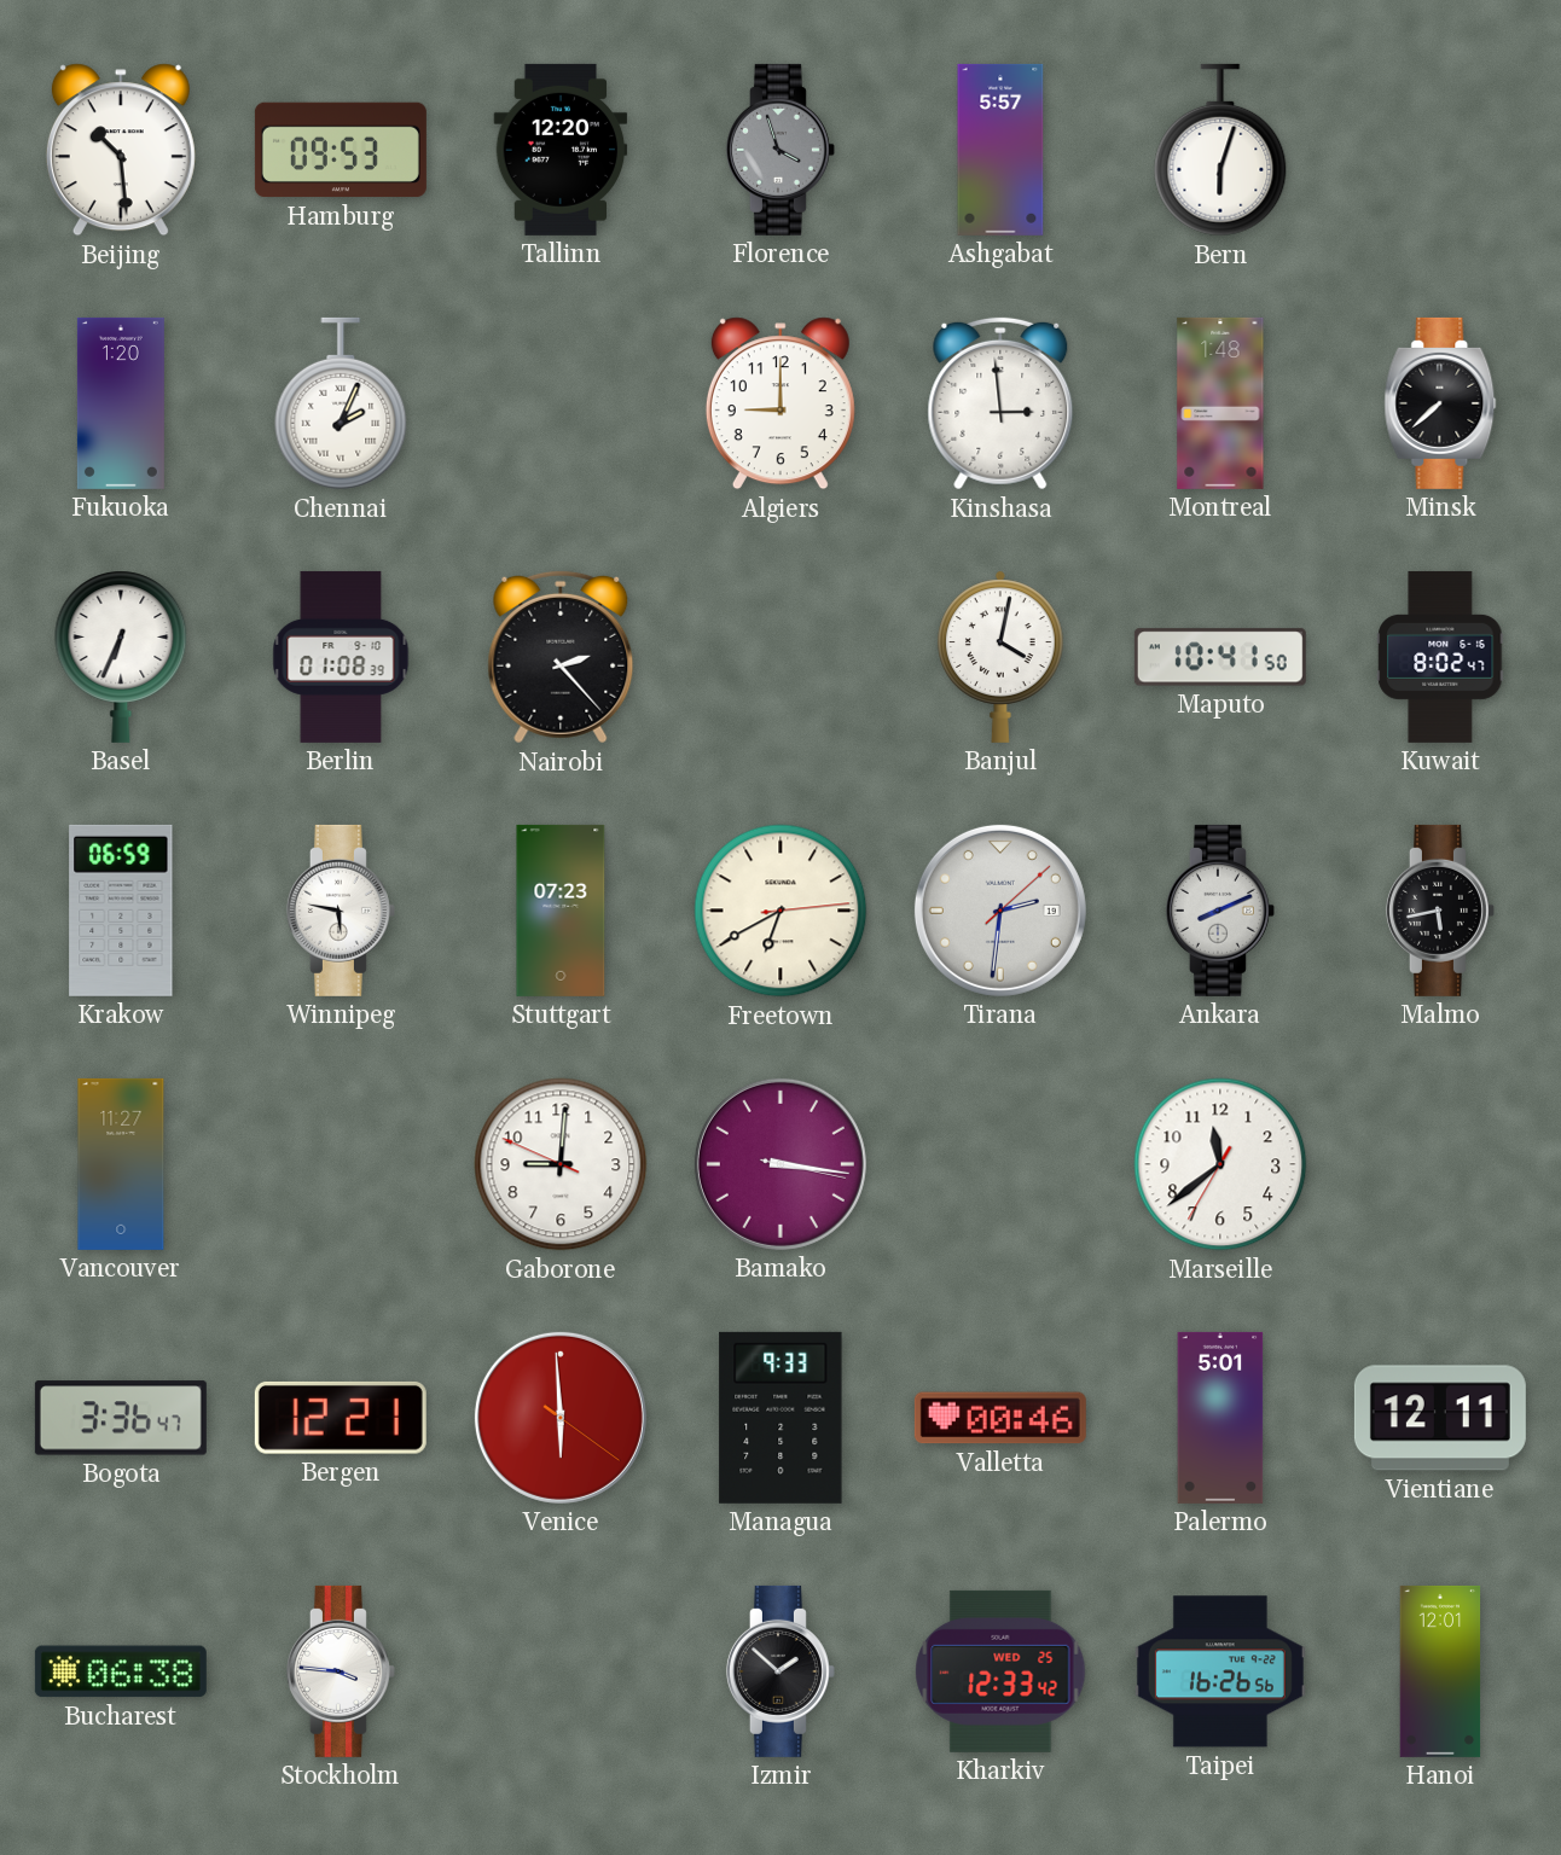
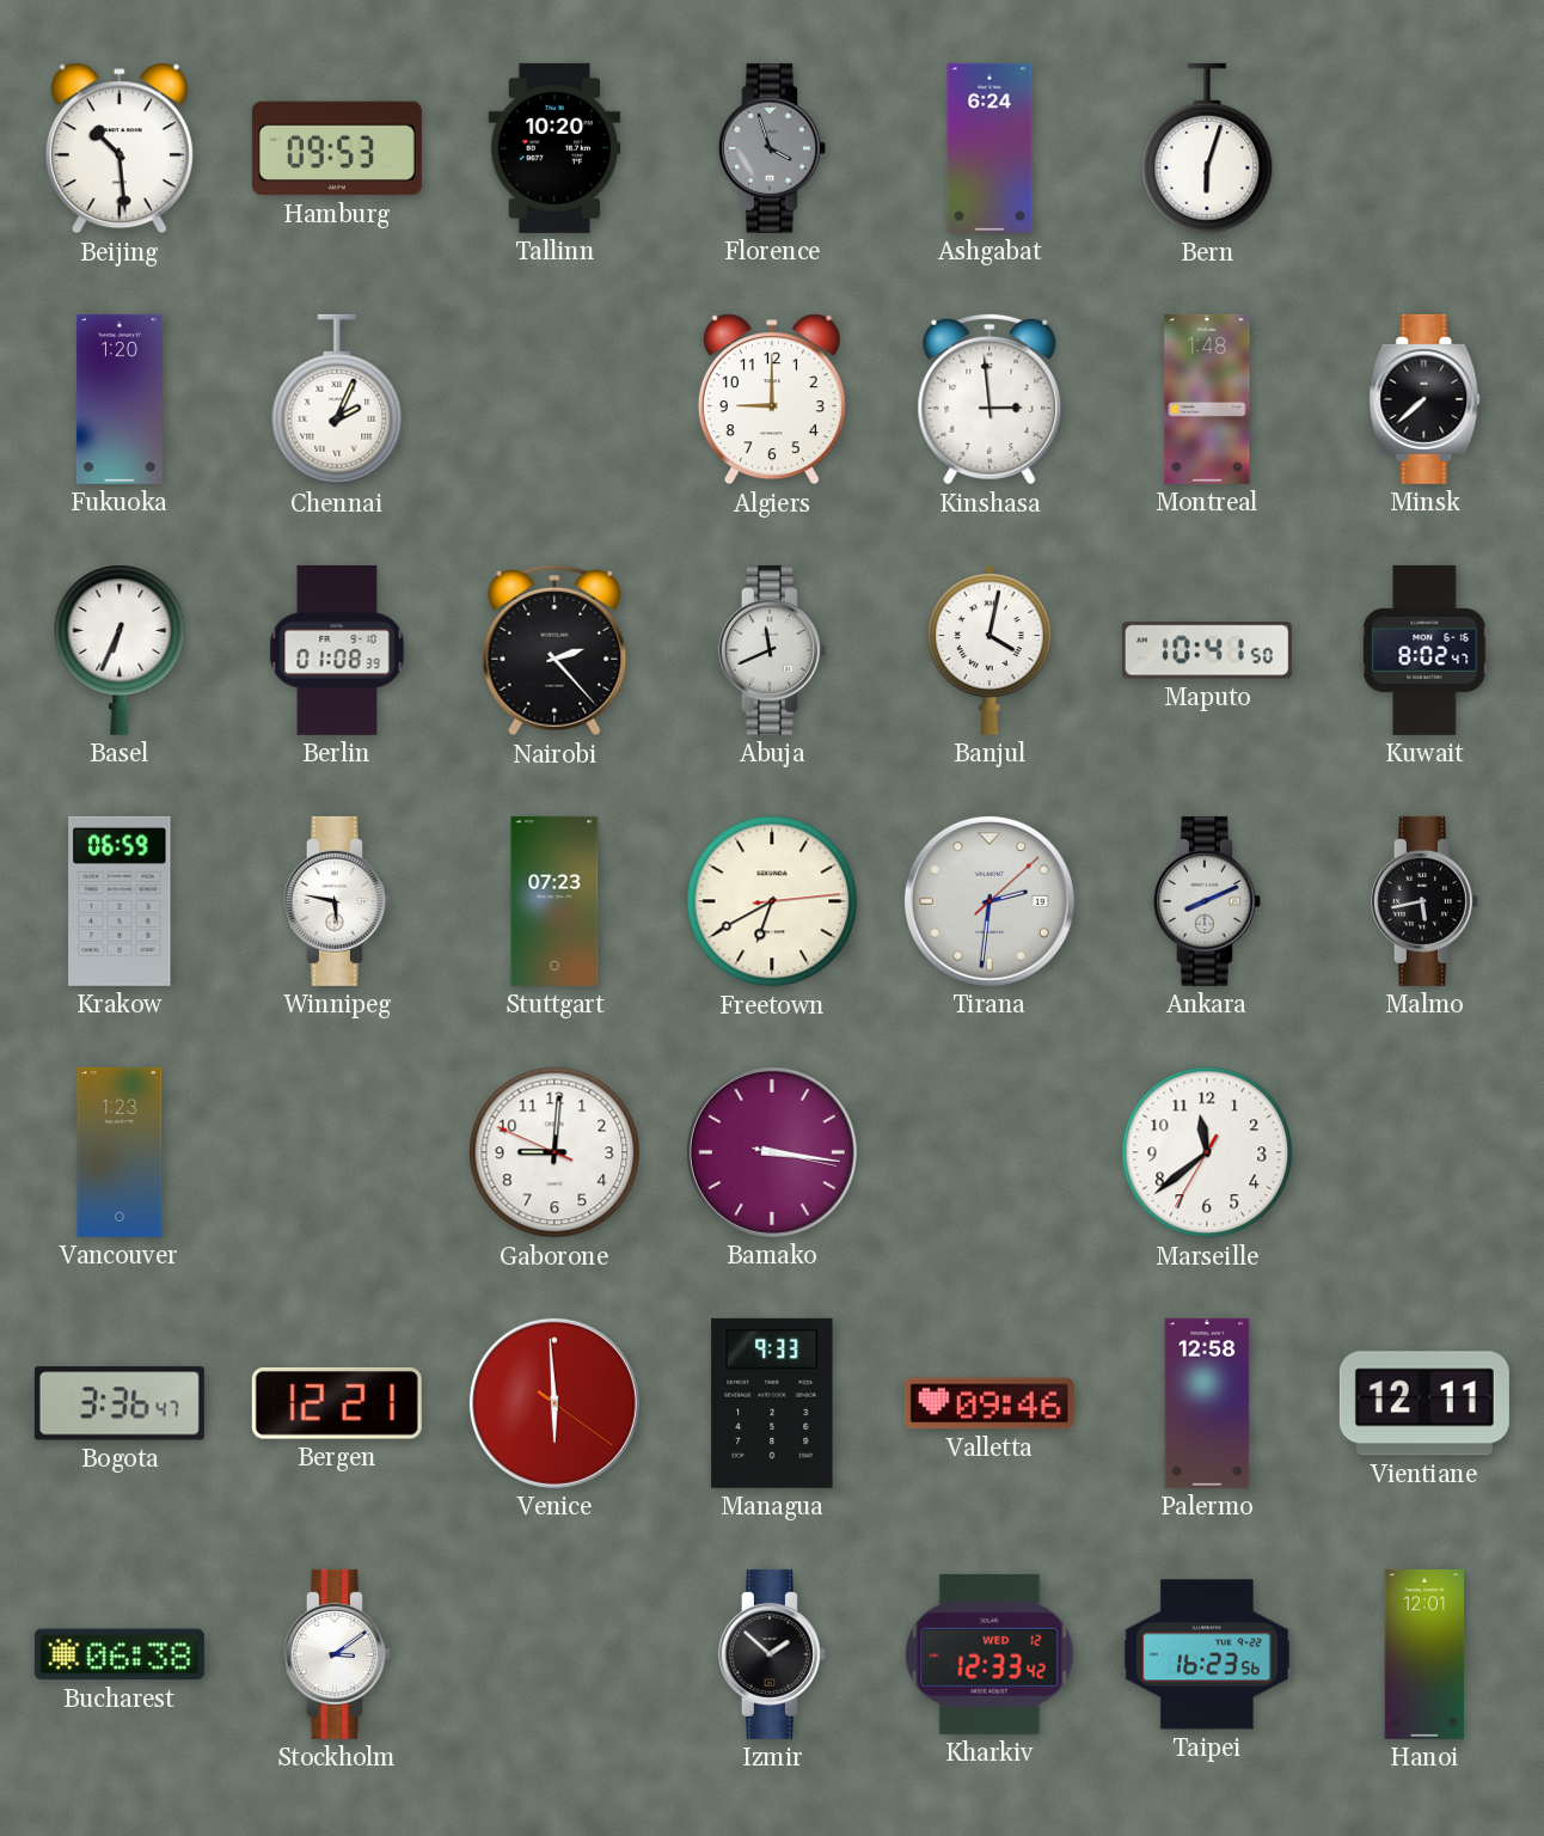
Tallinn: 12:20 -> 10:20
Ashgabat: 5:57 -> 6:24
Abuja: none -> 11:41
Vancouver: 11:27 -> 1:23
Valletta: 00:46 -> 09:46
Palermo: 5:01 -> 12:58
Stockholm: 3:46 -> 3:09
Kharkiv date: WED 25 -> WED 12
Taipei: 16:26 -> 16:23
